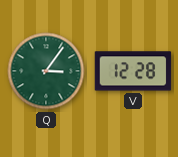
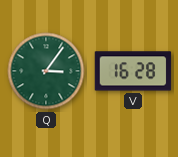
V: 12:28 -> 16:28
